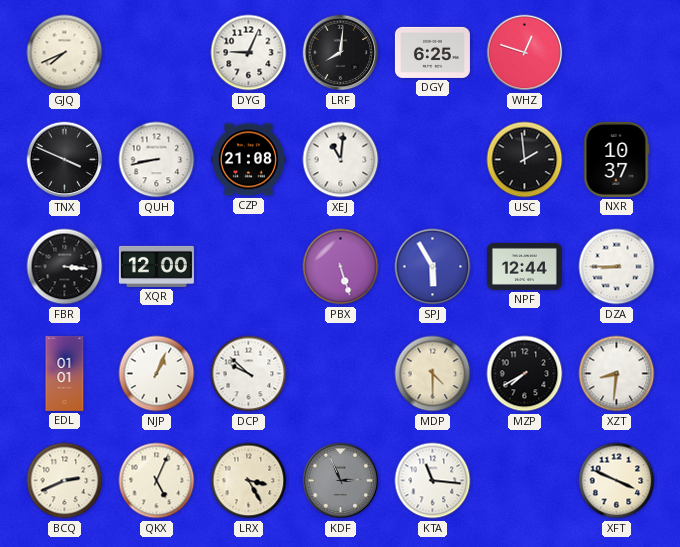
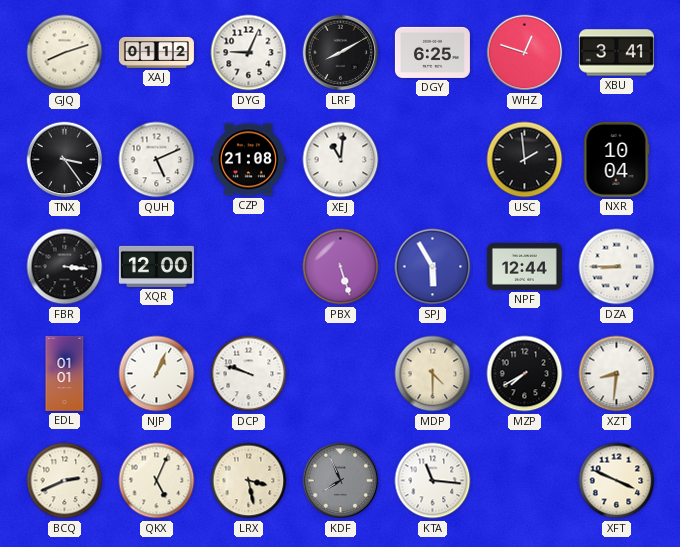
GJQ: 7:41 -> 8:12
XAJ: none -> 01:12
LRF: 8:01 -> 8:10
XBU: none -> 3:41
TNX: 3:49 -> 3:24
QUH: 8:43 -> 5:11
NXR: 10:37 -> 10:04
DCP: 9:52 -> 9:48
LRX: 3:25 -> 3:28
KDF: 2:56 -> 7:56
